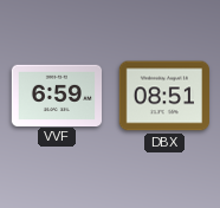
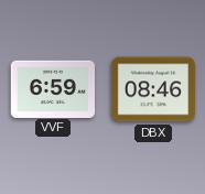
DBX: 08:51 -> 08:46
